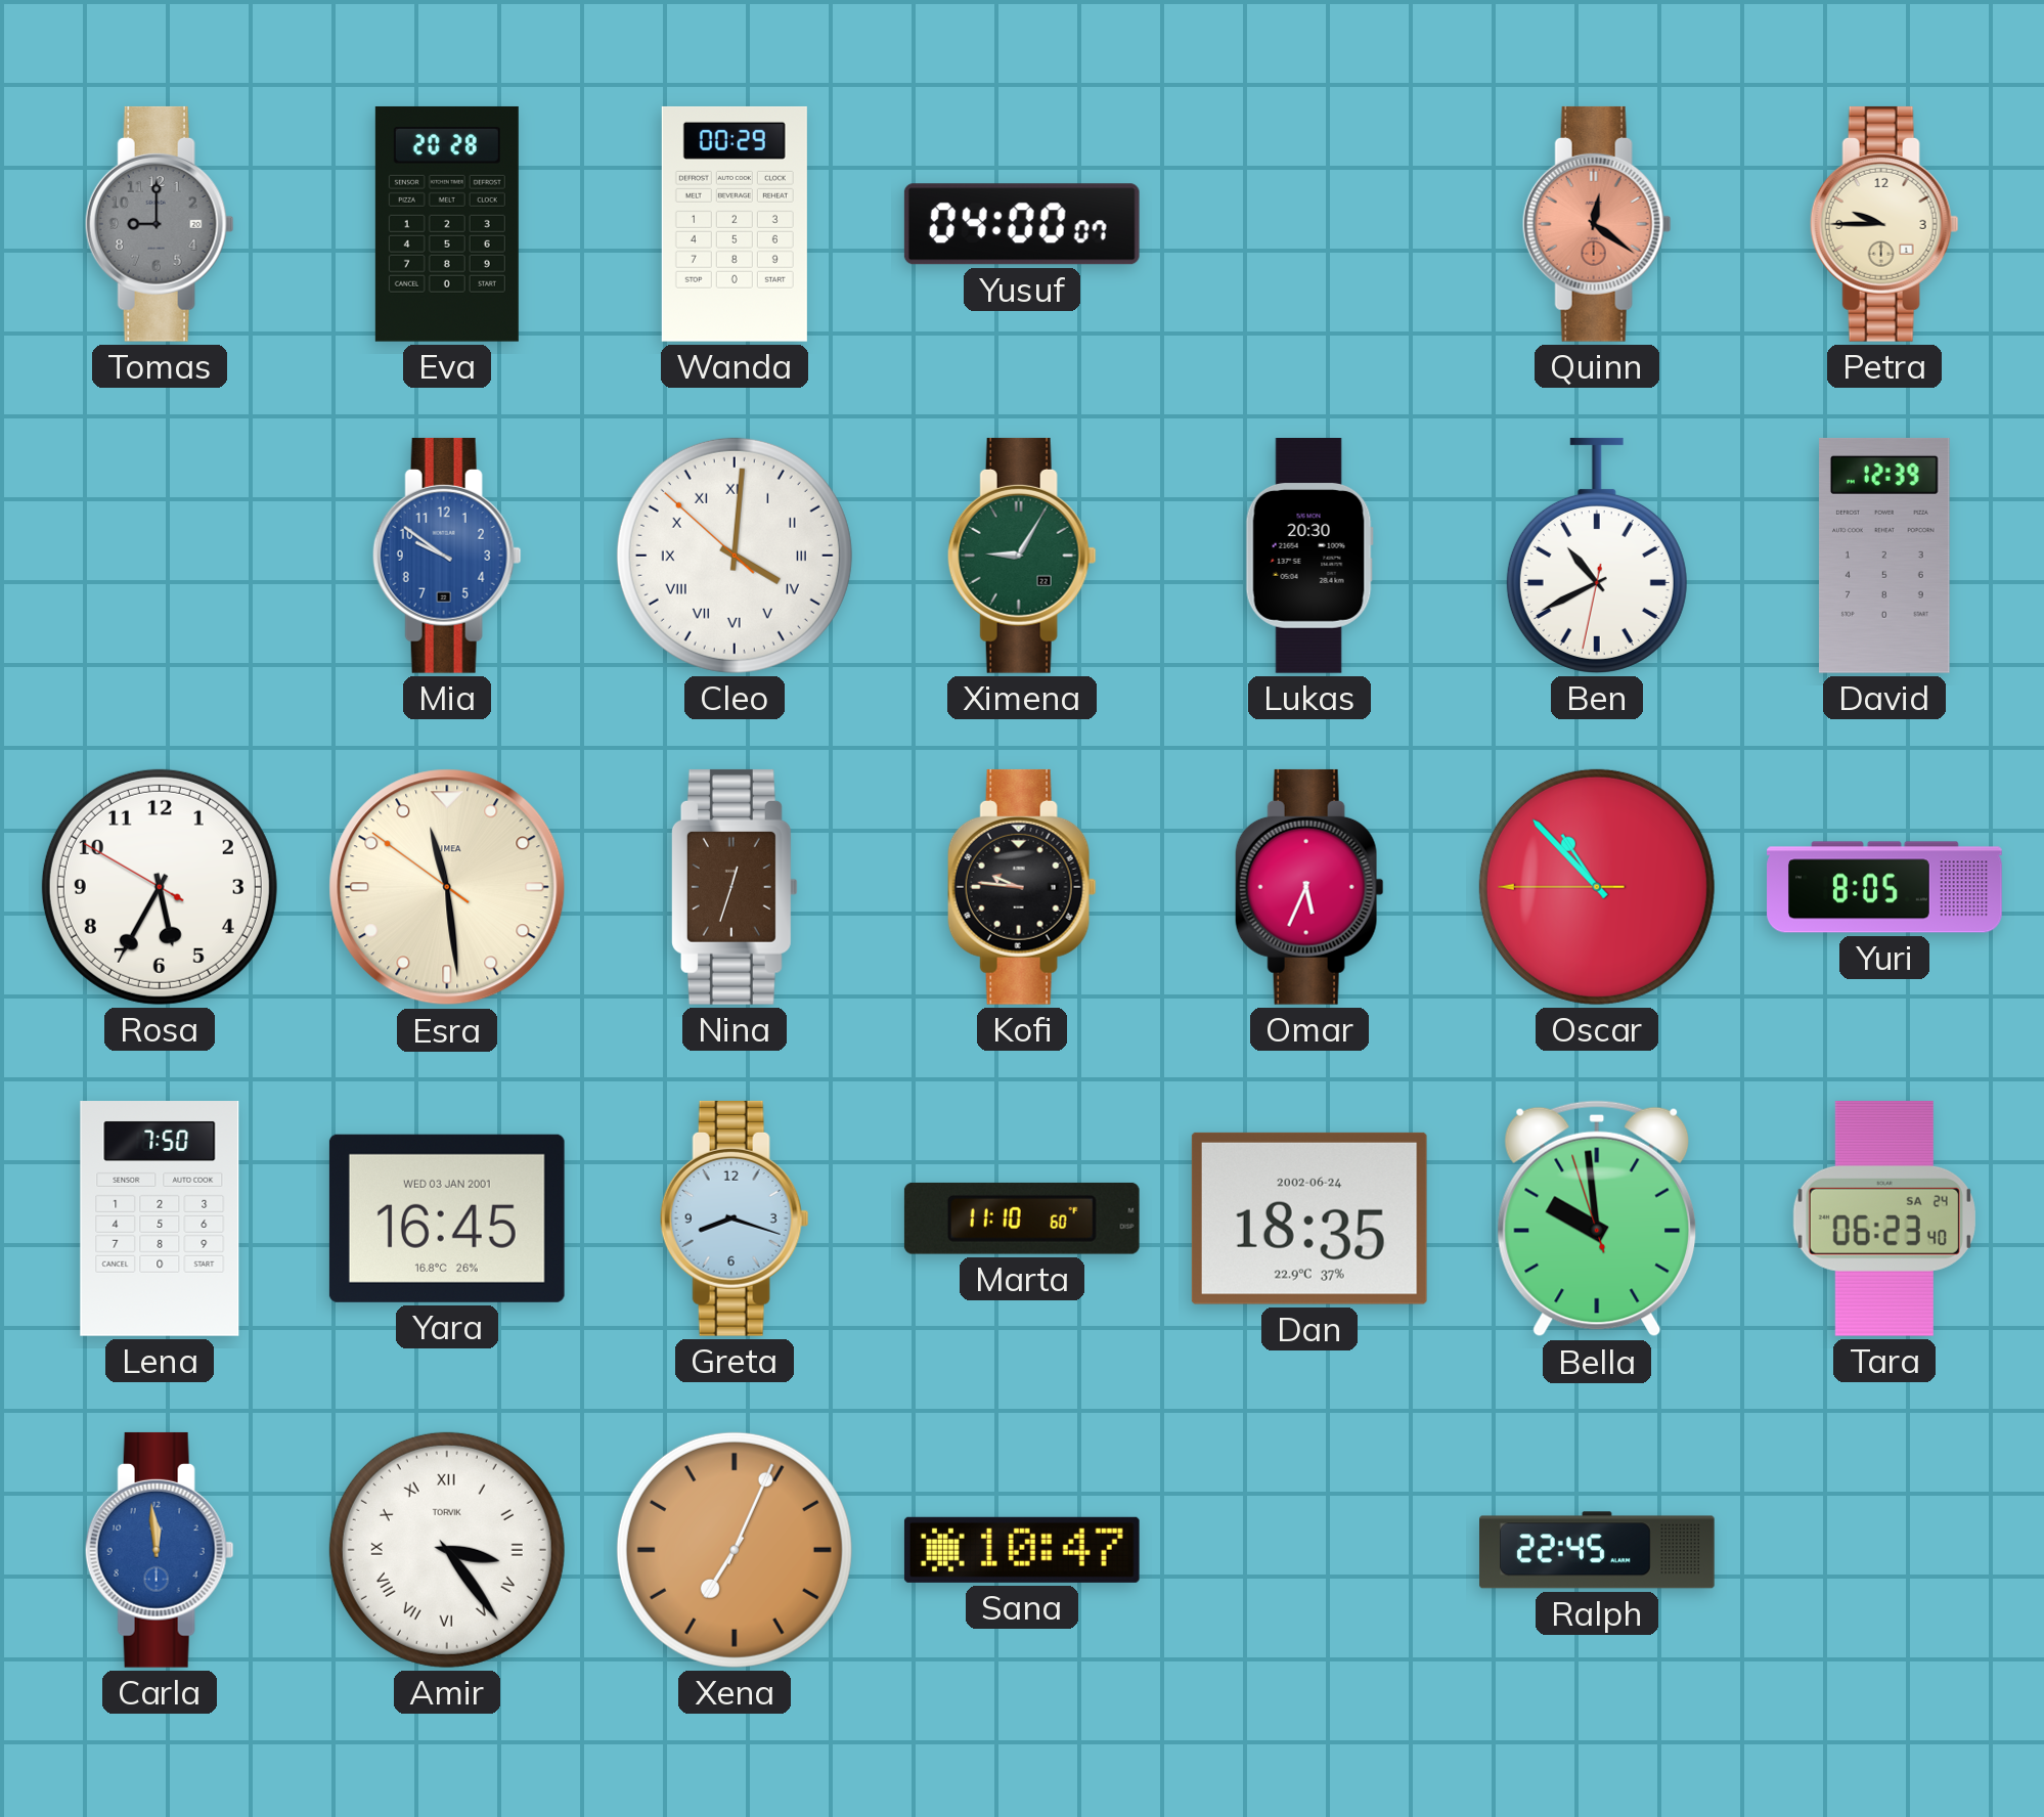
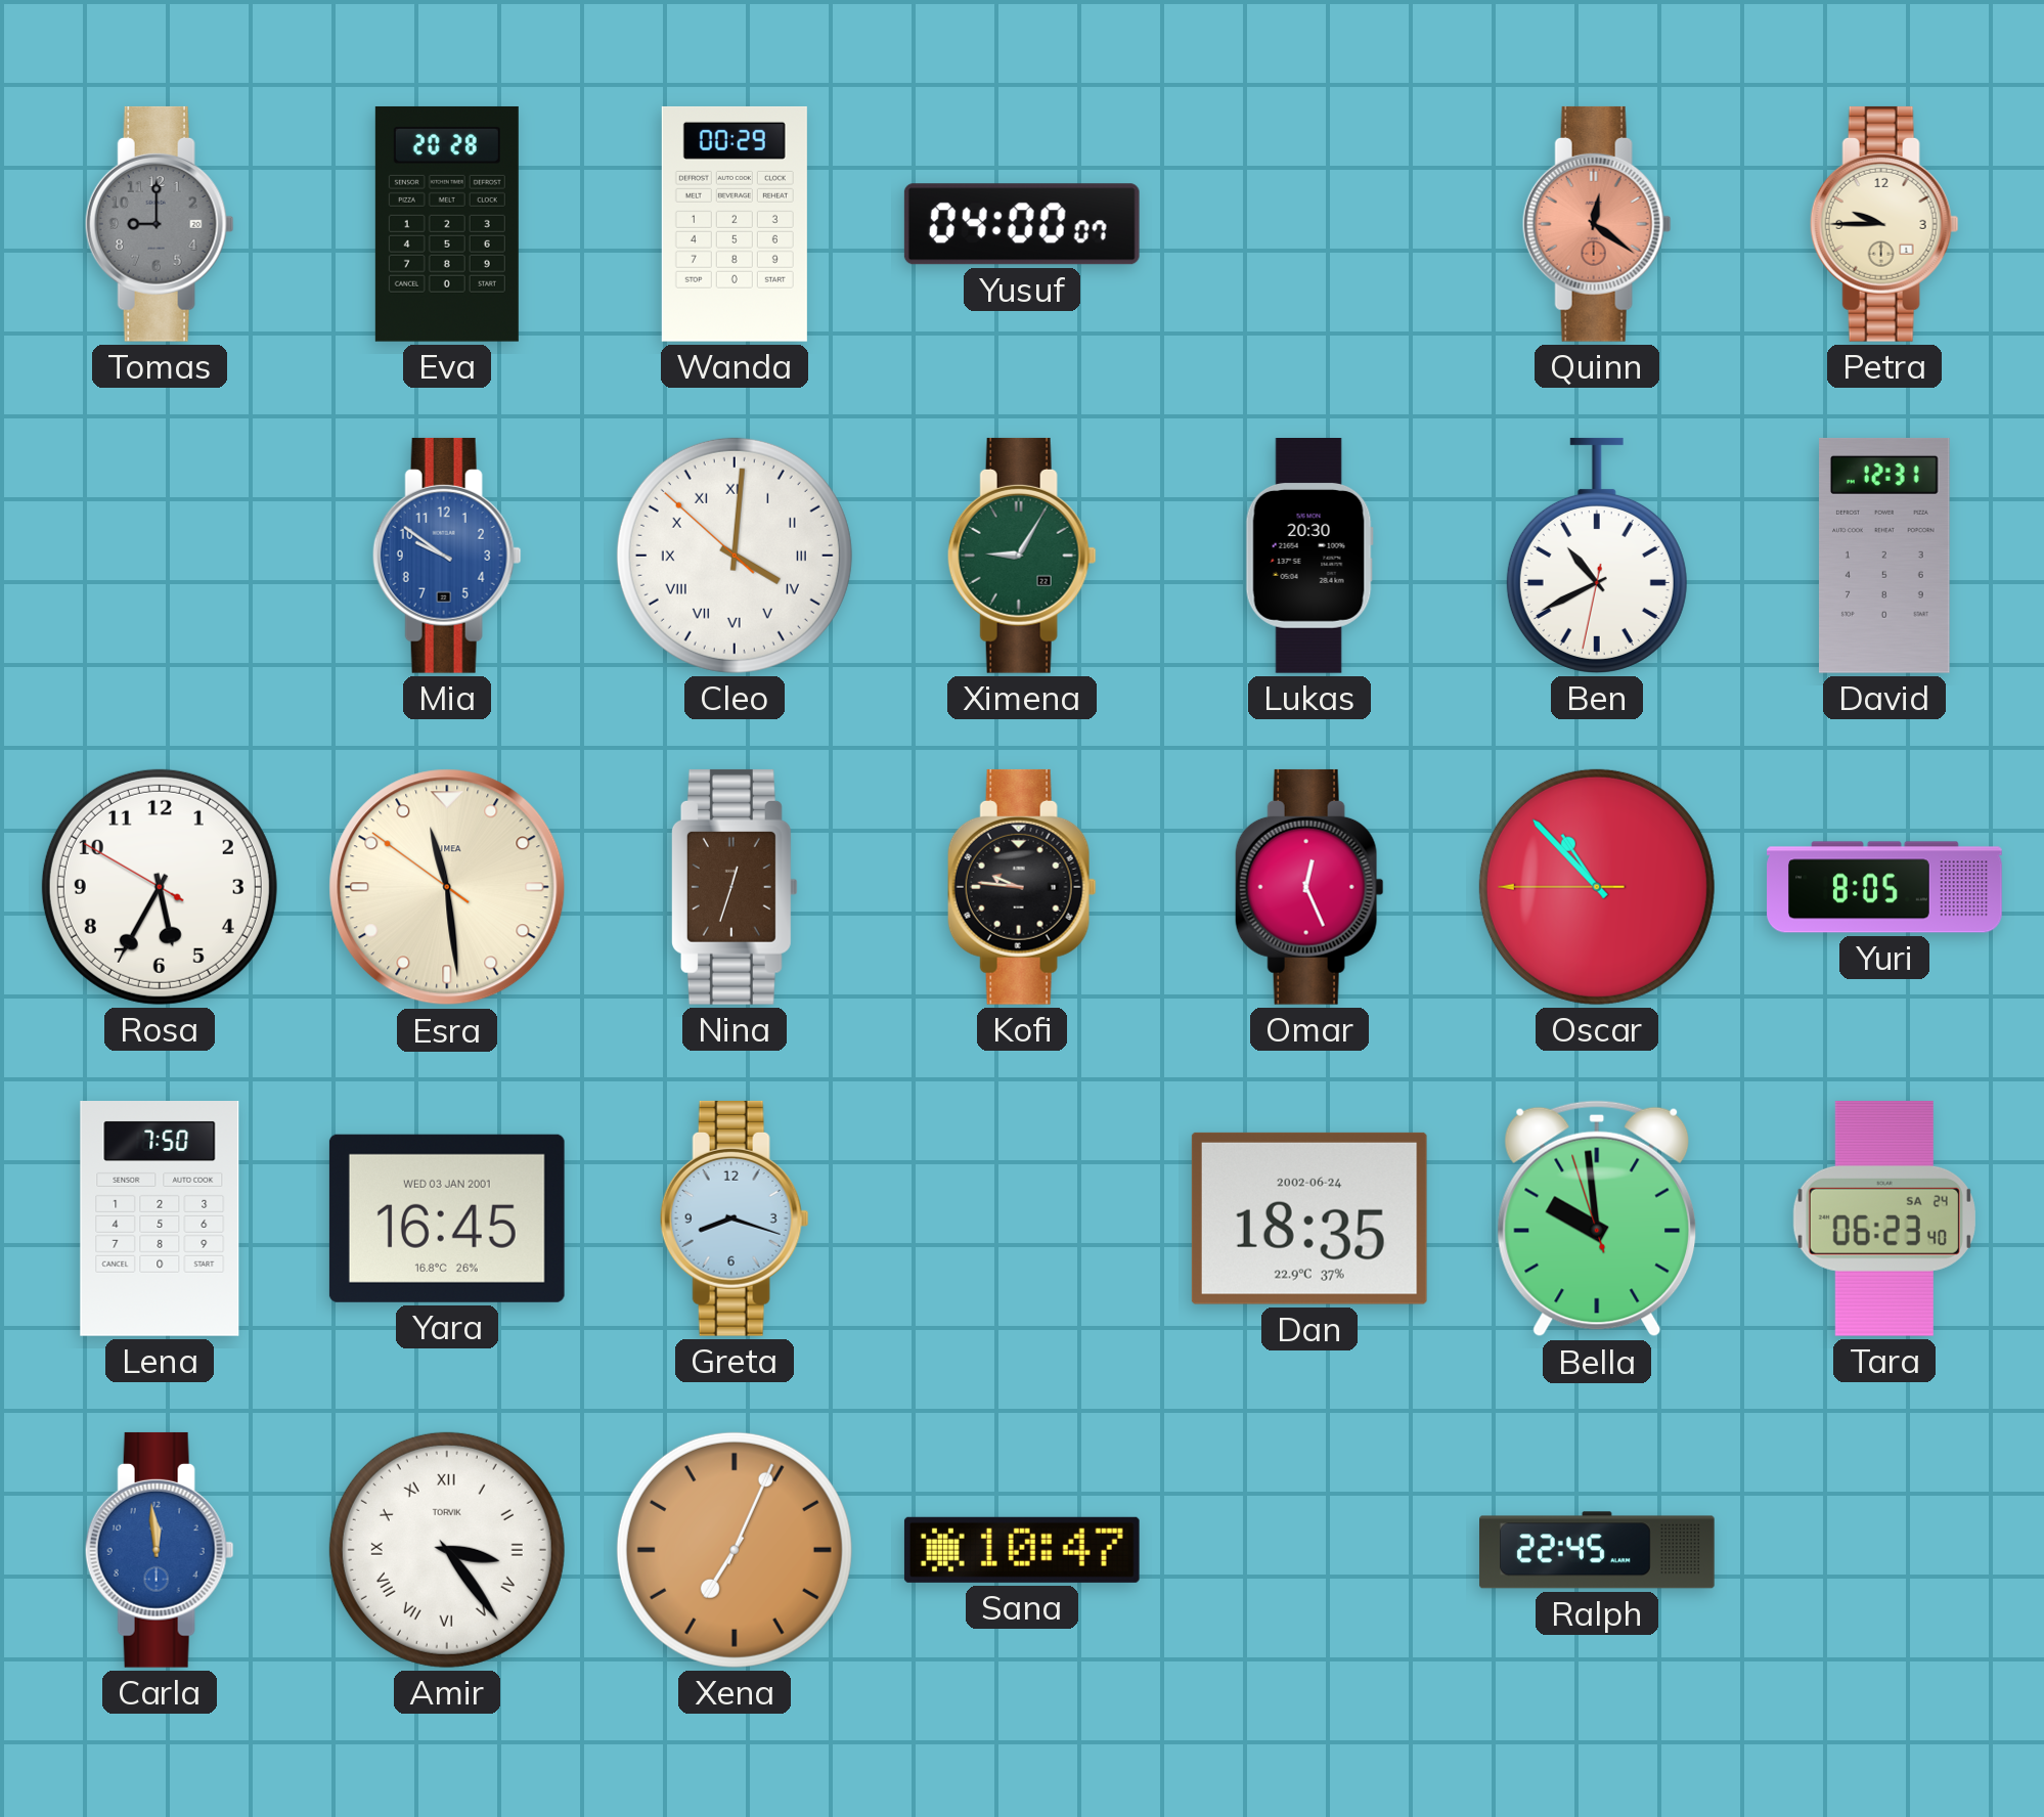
David: 12:39 -> 12:31
Omar: 5:34 -> 12:26
Marta: 11:10 -> none
